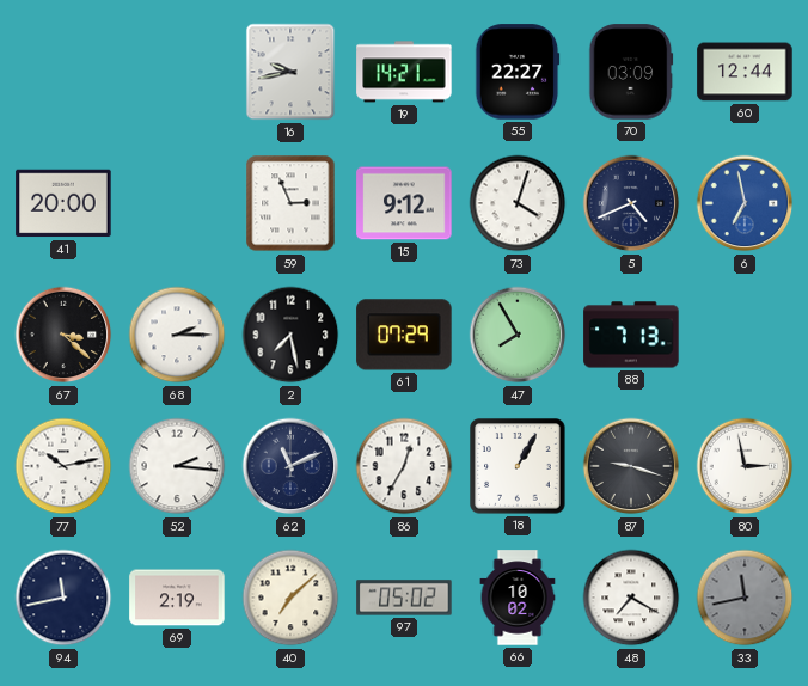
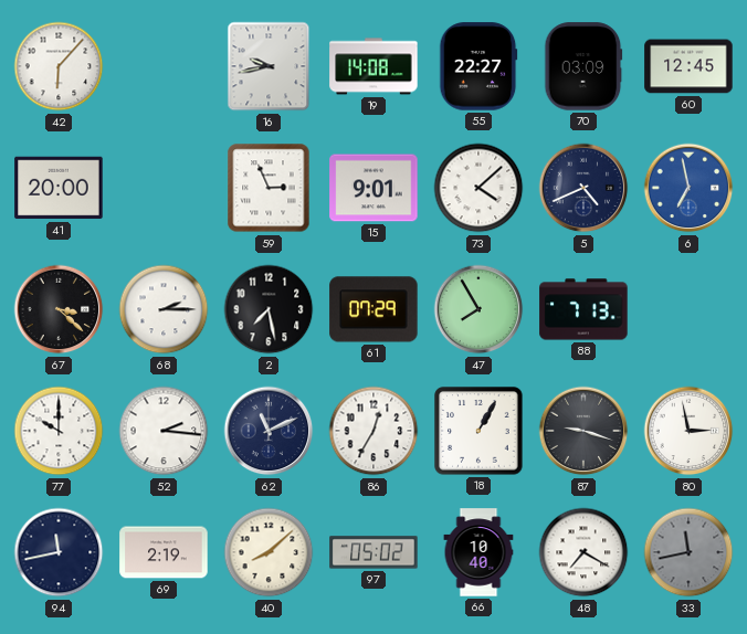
42: none -> 6:07
19: 14:21 -> 14:08
60: 12:44 -> 12:45
15: 9:12 -> 9:01
73: 4:03 -> 4:08
77: 10:13 -> 10:00
40: 7:08 -> 8:08
66: 10:02 -> 10:40
